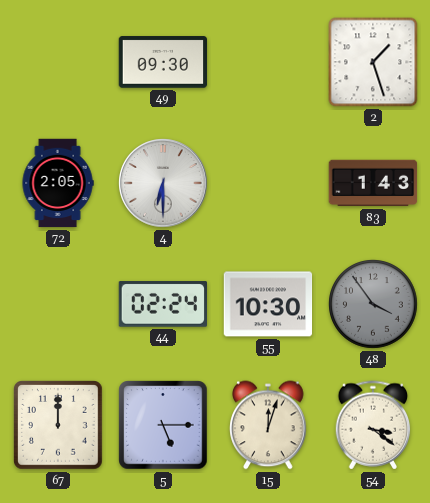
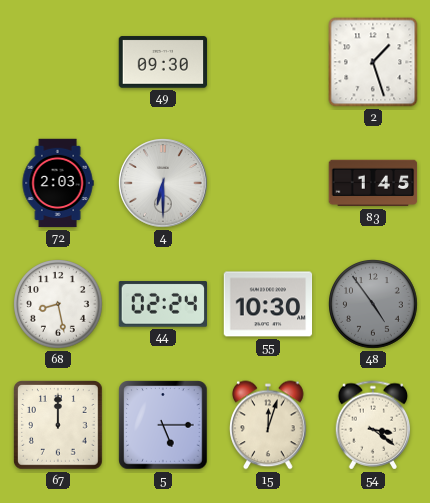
72: 2:05 -> 2:03
83: 1:43 -> 1:45
68: none -> 8:28
48: 3:54 -> 4:54
